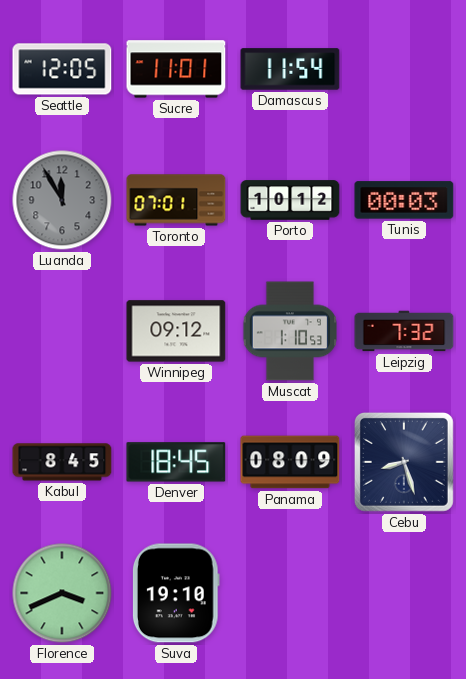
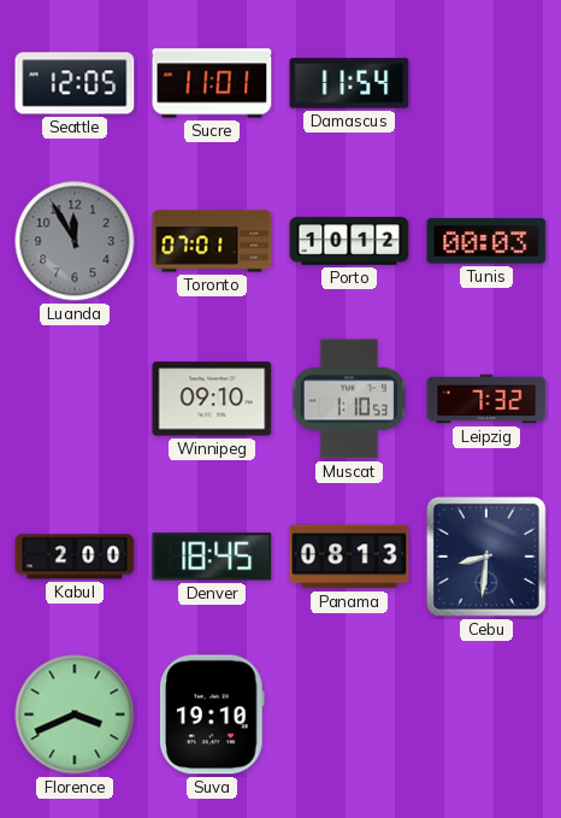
Winnipeg: 09:12 -> 09:10
Kabul: 8:45 -> 2:00
Panama: 08:09 -> 08:13
Cebu: 8:27 -> 8:31
